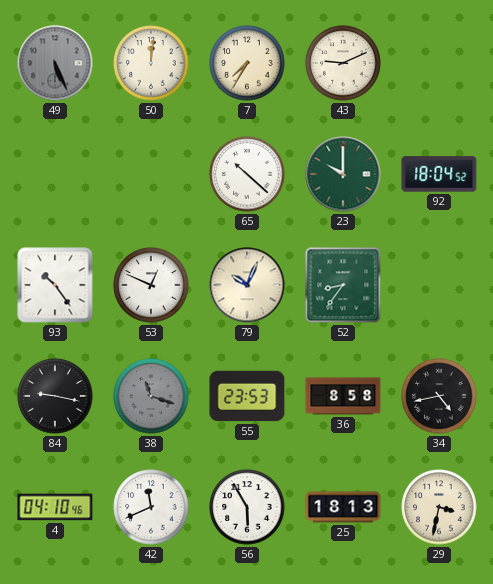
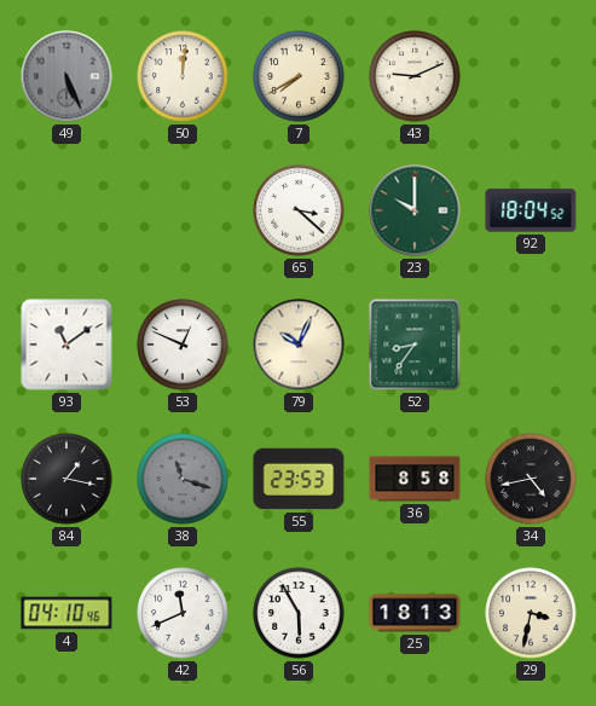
7: 7:35 -> 7:40
65: 10:22 -> 3:22
93: 10:24 -> 11:09
84: 9:17 -> 1:17
